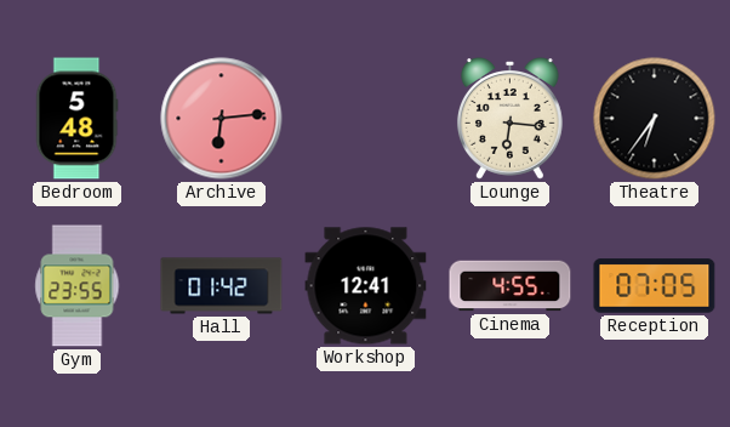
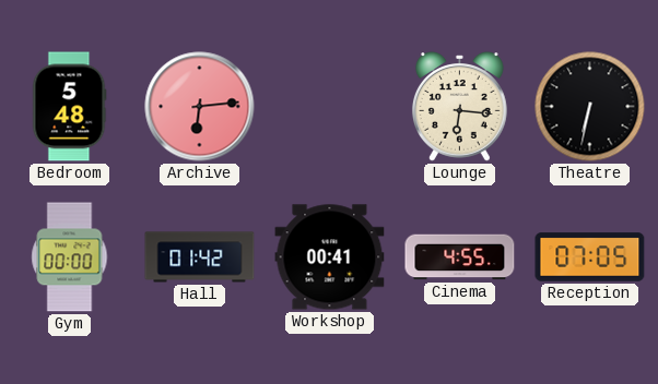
Theatre: 6:36 -> 6:32
Gym: 23:55 -> 00:00
Workshop: 12:41 -> 00:41
